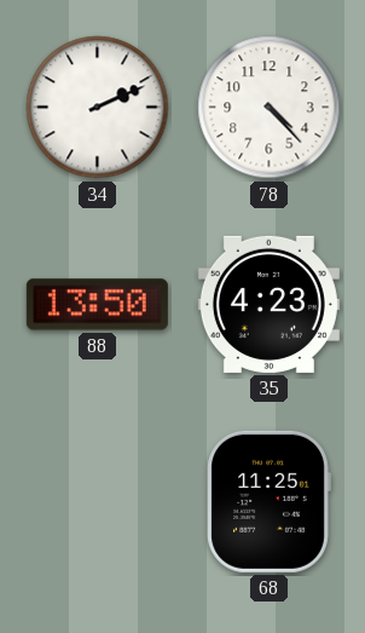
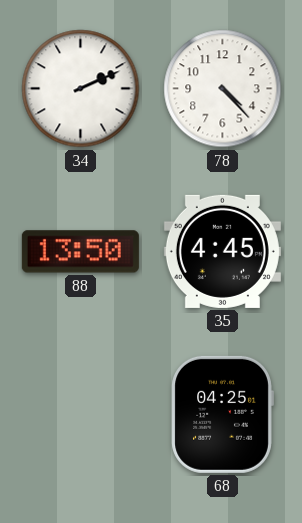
35: 4:23 -> 4:45
68: 11:25 -> 04:25
